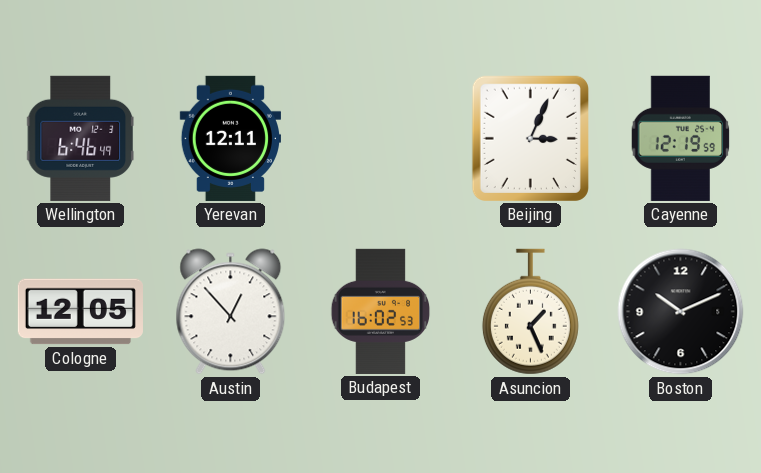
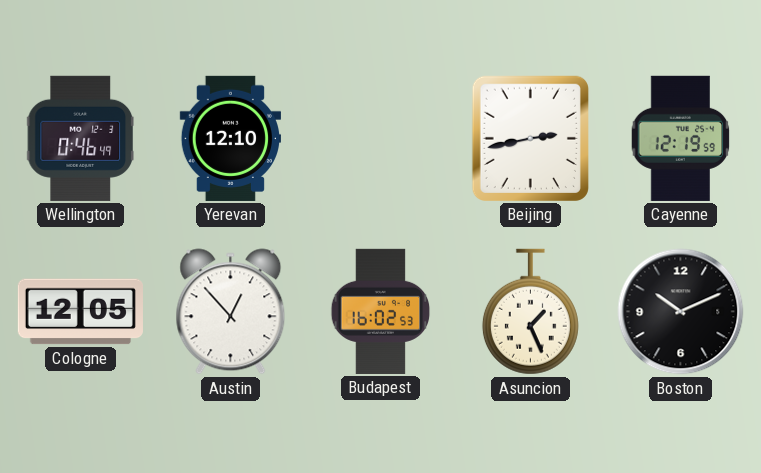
Wellington: 6:46 -> 0:46
Yerevan: 12:11 -> 12:10
Beijing: 3:04 -> 2:43
